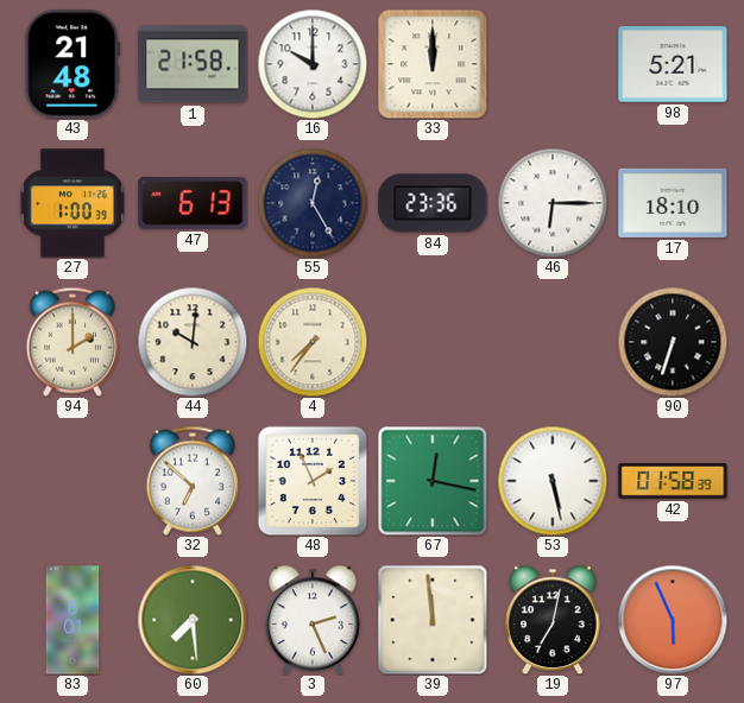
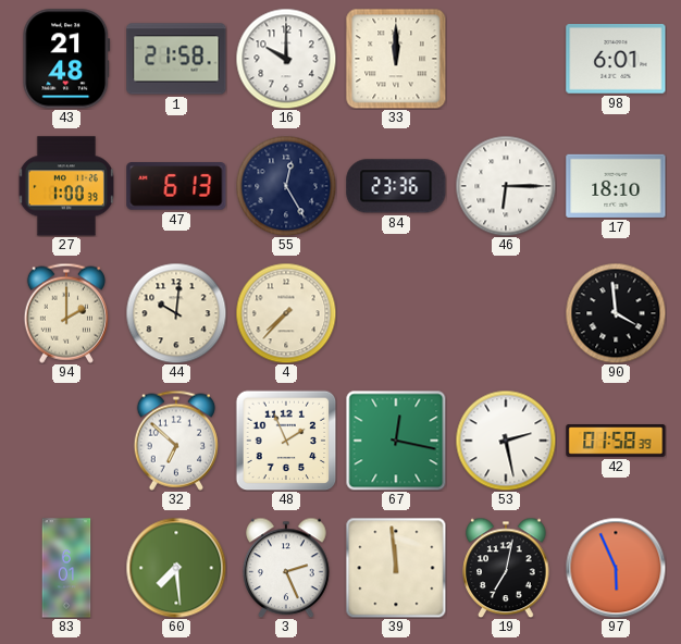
98: 5:21 -> 6:01
4: 7:36 -> 7:37
90: 6:33 -> 3:59
53: 5:28 -> 2:28
